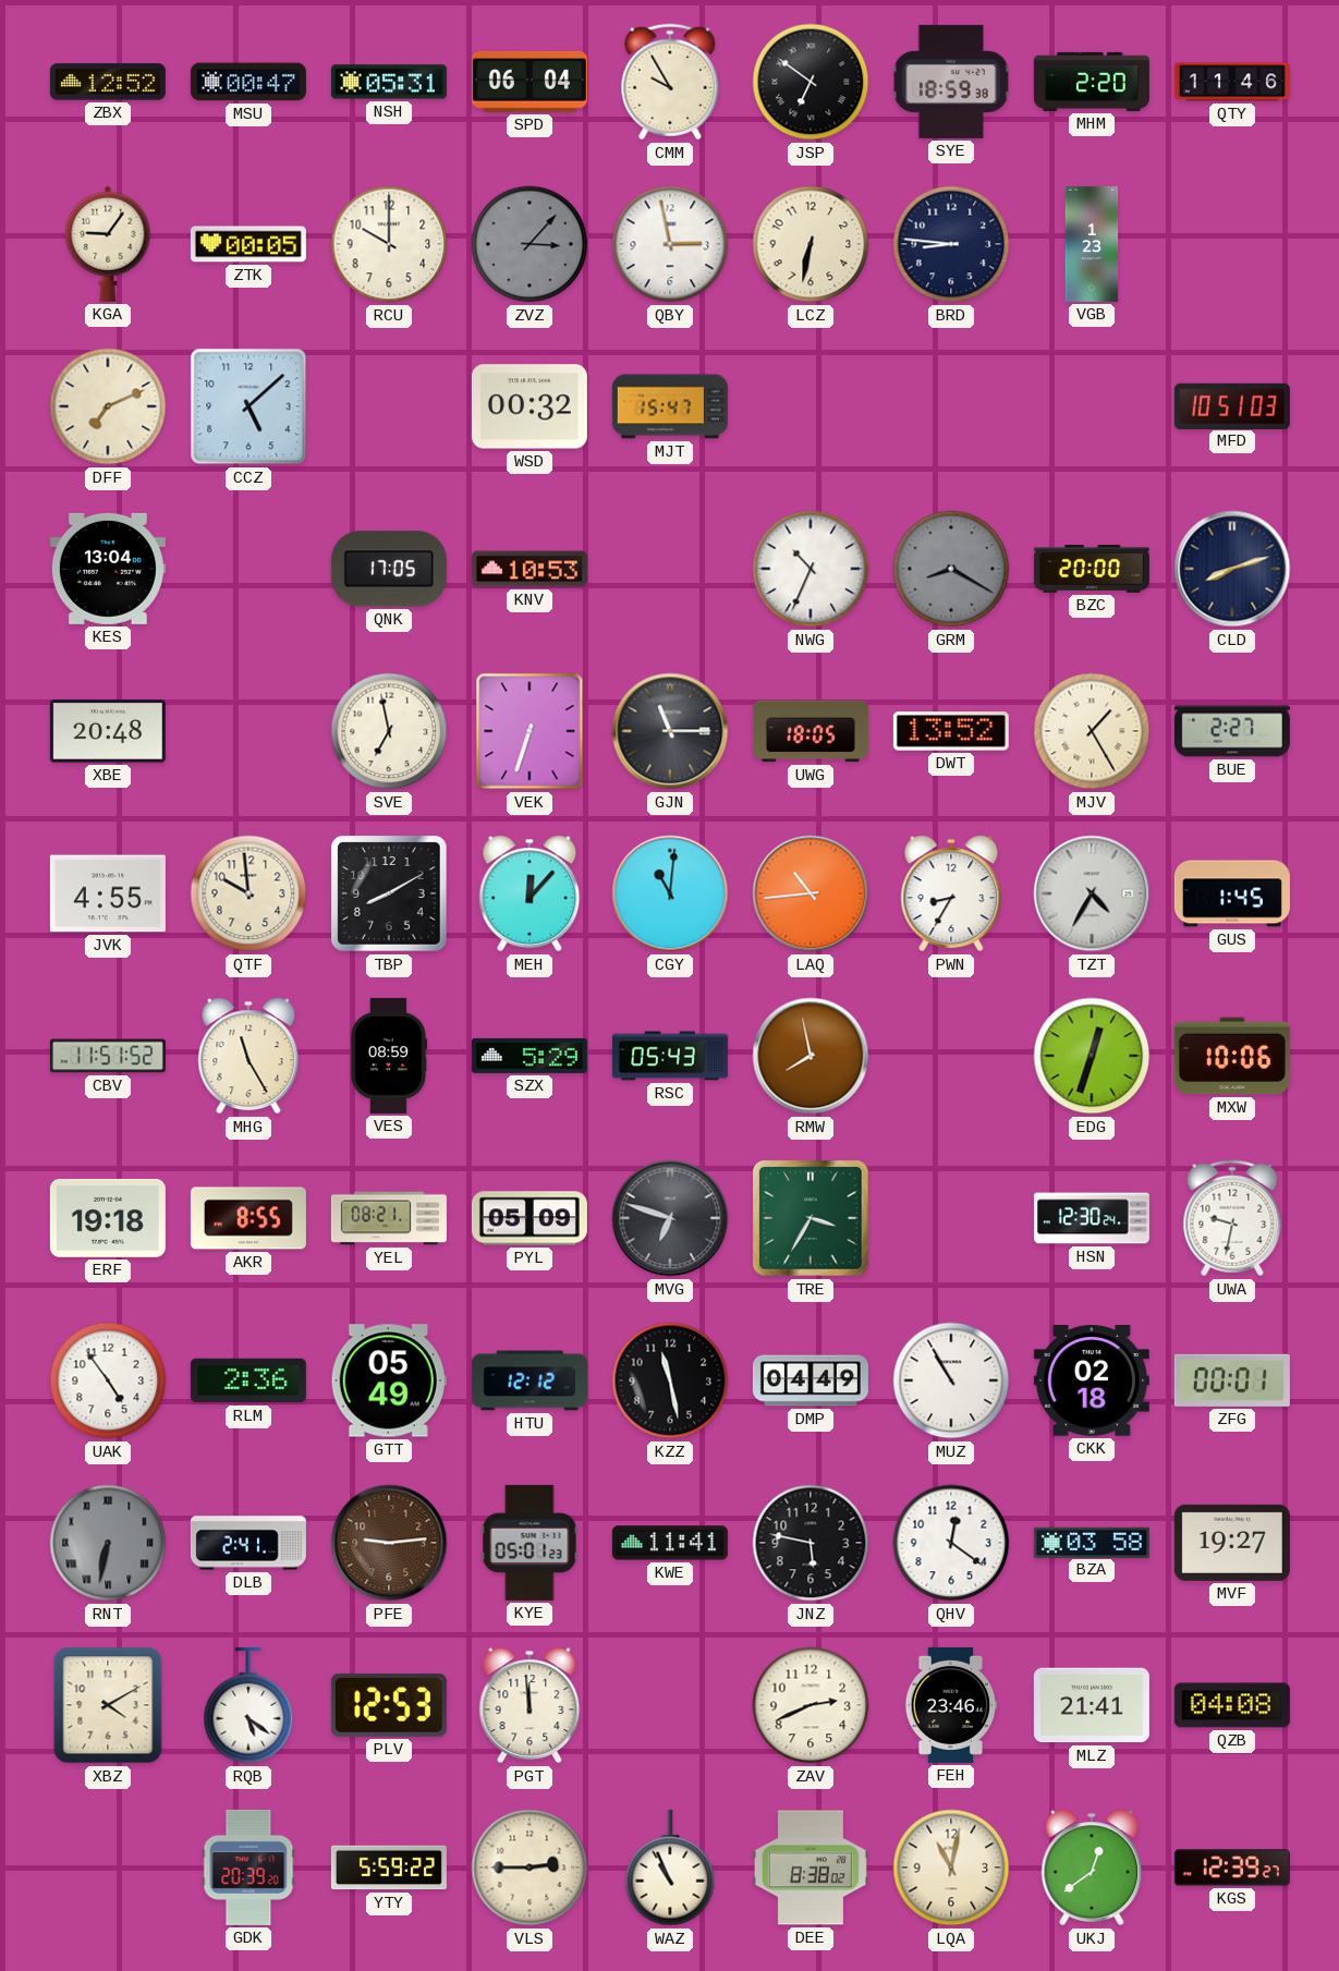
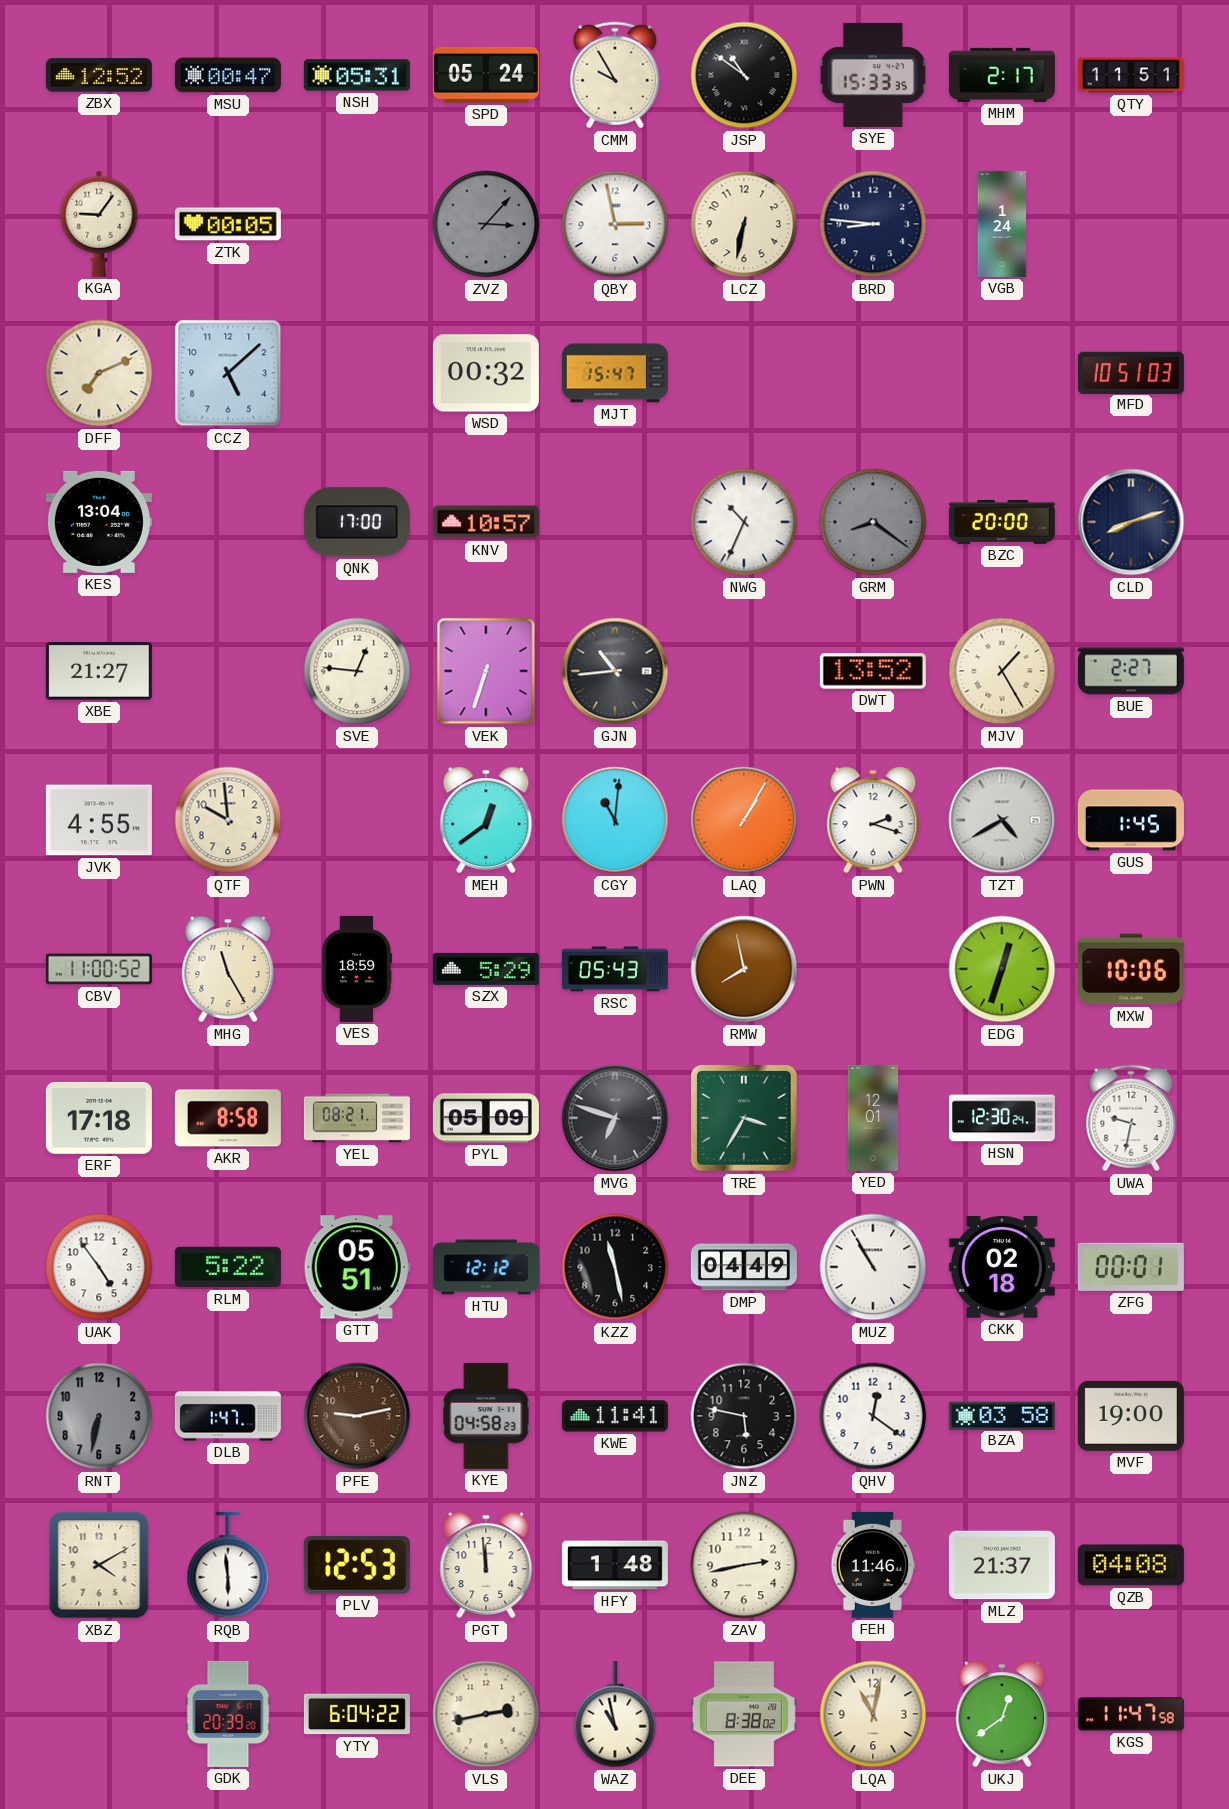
SPD: 06:04 -> 05:24
JSP: 6:51 -> 10:51
SYE: 18:59 -> 15:33
MHM: 2:20 -> 2:17
QTY: 11:46 -> 11:51
RCU: 10:00 -> none
VGB: 1:23 -> 1:24
QNK: 17:05 -> 17:00
KNV: 10:53 -> 10:57
GRM: 8:20 -> 8:21
XBE: 20:48 -> 21:27
SVE: 6:58 -> 12:46
GJN: 11:15 -> 10:44
UWG: 18:05 -> none
TBP: 8:10 -> none
MEH: 12:07 -> 12:39
LAQ: 10:44 -> 1:05
PWN: 8:35 -> 2:18
TZT: 4:35 -> 4:40
CBV: 11:51 -> 11:00
VES: 08:59 -> 18:59
ERF: 19:18 -> 17:18
AKR: 8:55 -> 8:58
YED: none -> 12:01
RLM: 2:36 -> 5:22
GTT: 05:49 -> 05:51
RNT numerals: Roman -> Arabic
DLB: 2:41 -> 1:47
PFE: 9:14 -> 9:13
KYE: 05:01 -> 04:58
MVF: 19:27 -> 19:00
RQB: 5:21 -> 5:59
HFY: none -> 1:48
ZAV: 2:41 -> 2:43
FEH: 23:46 -> 11:46
MLZ: 21:41 -> 21:37
YTY: 5:59 -> 6:04
VLS: 2:45 -> 2:43
WAZ: 10:56 -> 10:58
KGS: 12:39 -> 11:47
